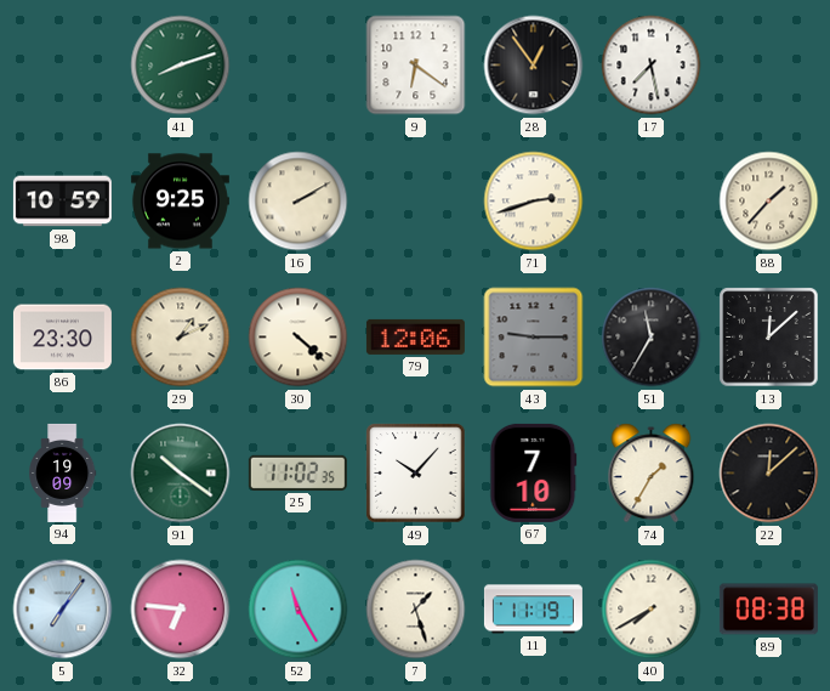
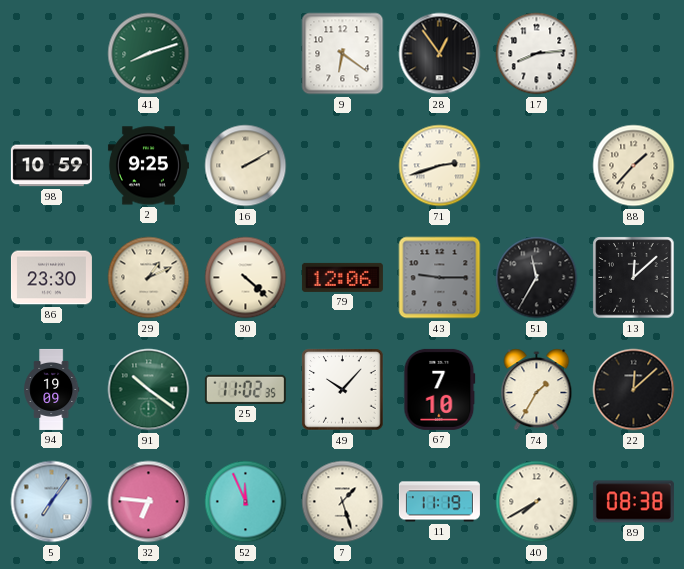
17: 7:28 -> 8:14
52: 11:25 -> 11:56
